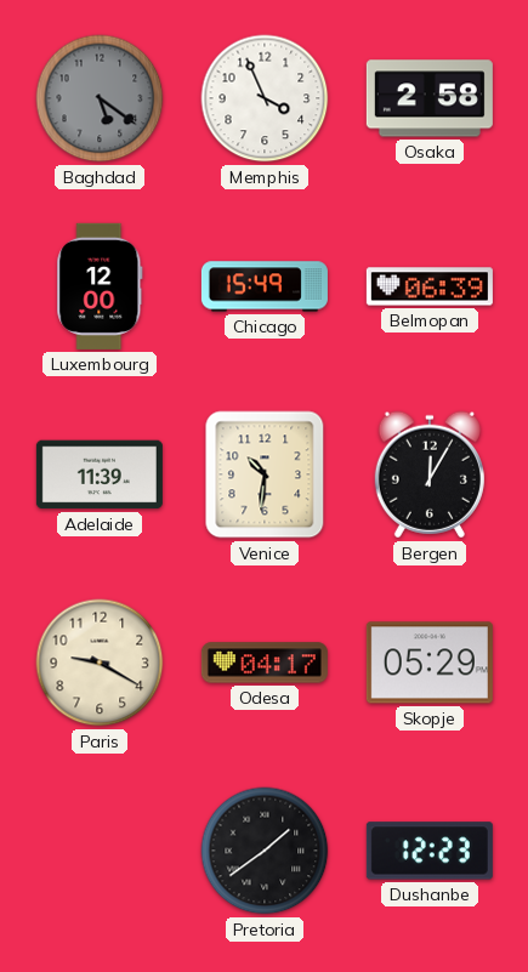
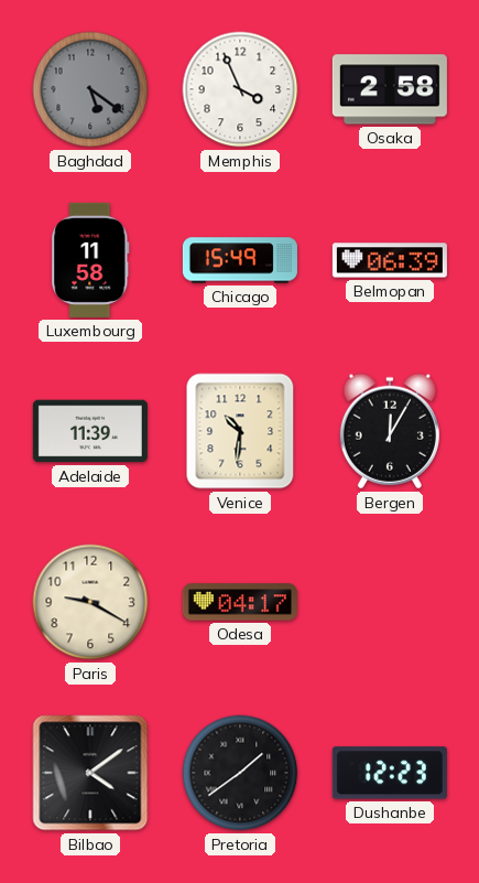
Luxembourg: 12:00 -> 11:58
Skopje: 05:29 -> none
Bilbao: none -> 4:09
